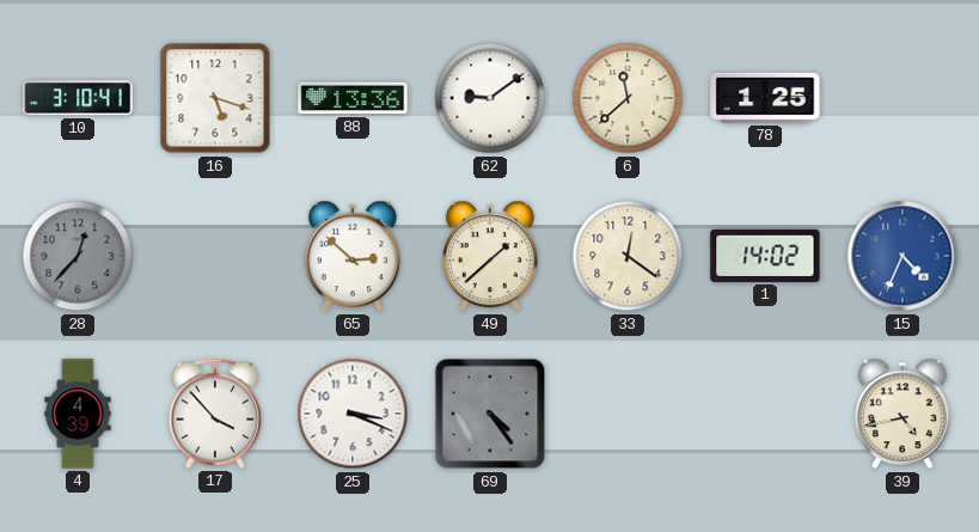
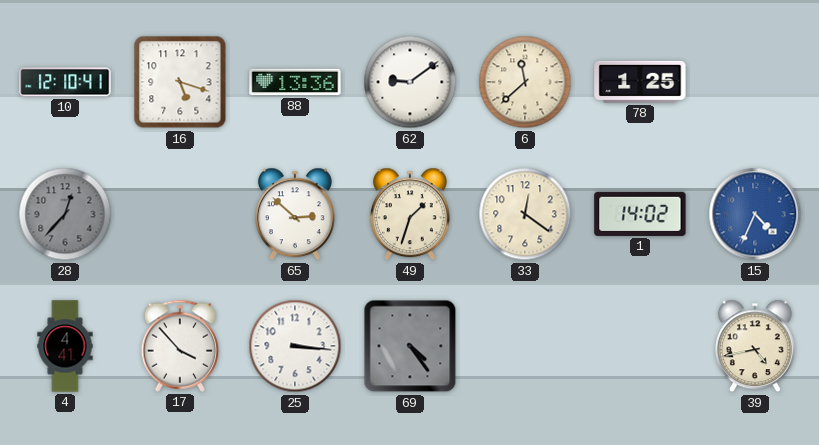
10: 3:10 -> 12:10
49: 1:38 -> 1:33
4: 4:39 -> 4:41
25: 3:19 -> 3:16
